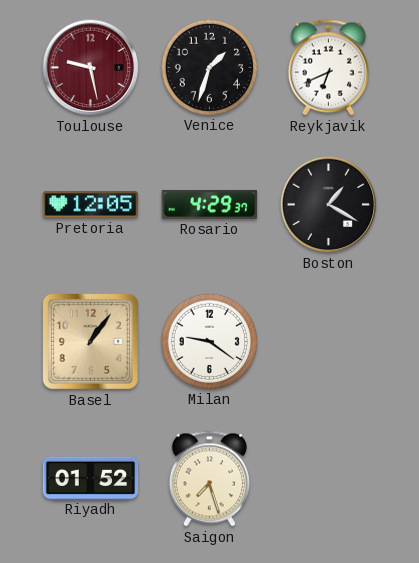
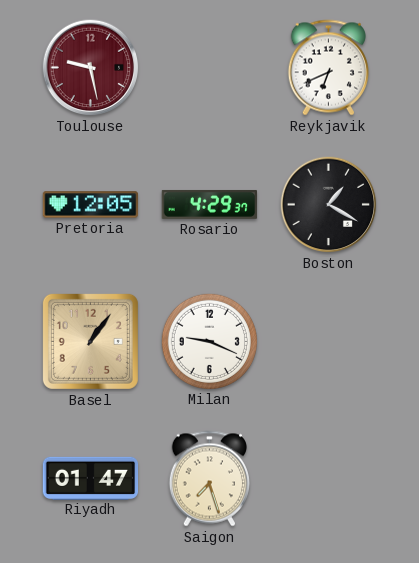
Venice: 1:33 -> none
Milan: 9:21 -> 9:19
Riyadh: 01:52 -> 01:47
